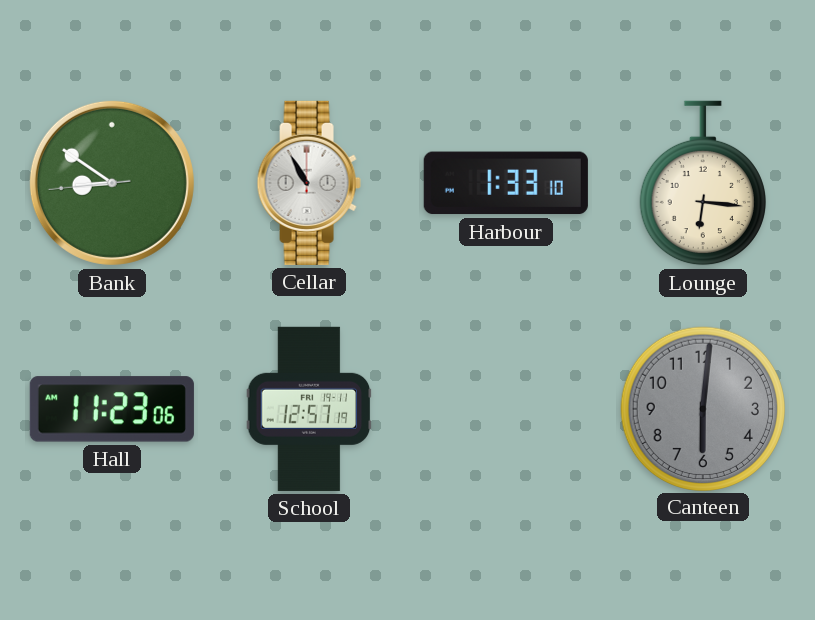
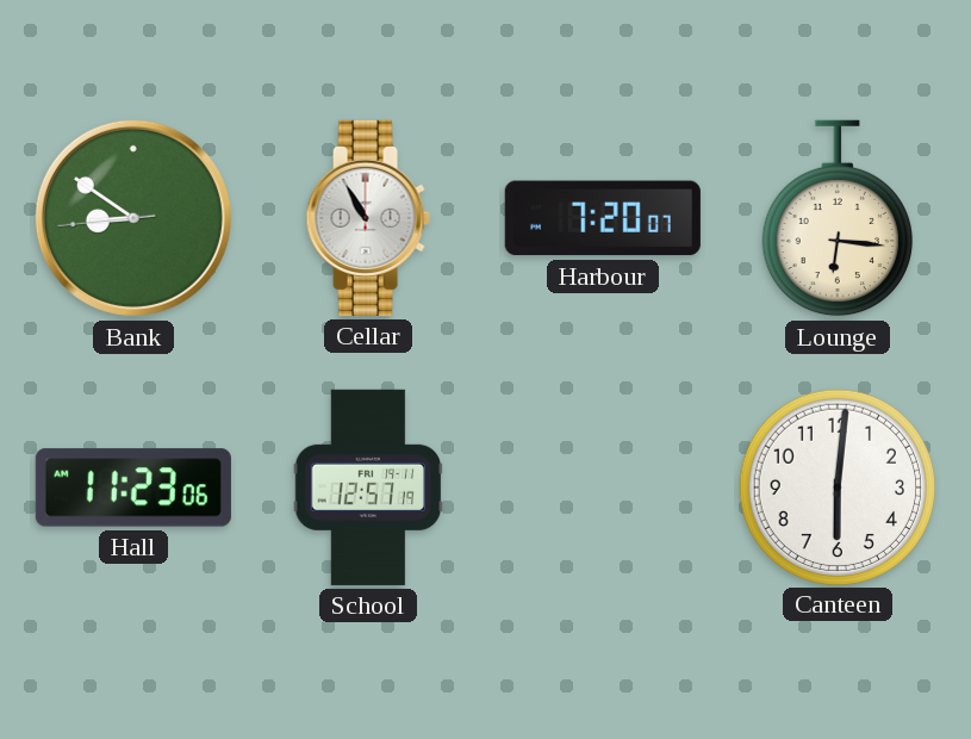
Harbour: 1:33 -> 7:20
Canteen dial: grey -> white
